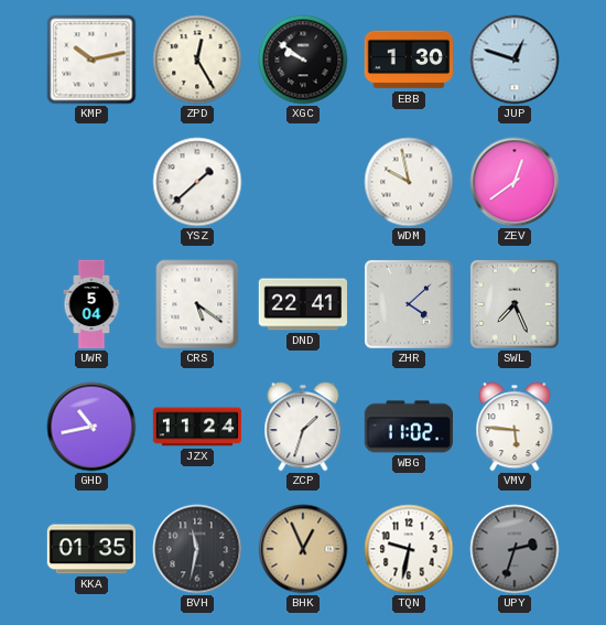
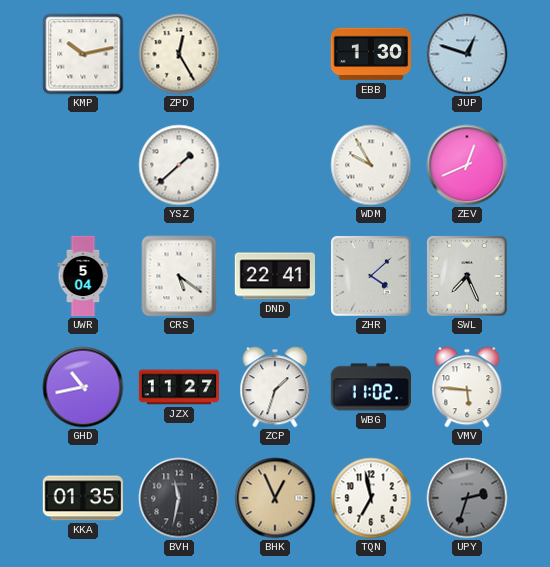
XGC: 9:51 -> none
WDM: 9:58 -> 9:55
ZEV: 12:39 -> 12:41
JZX: 11:24 -> 11:27
TQN: 9:32 -> 6:58
